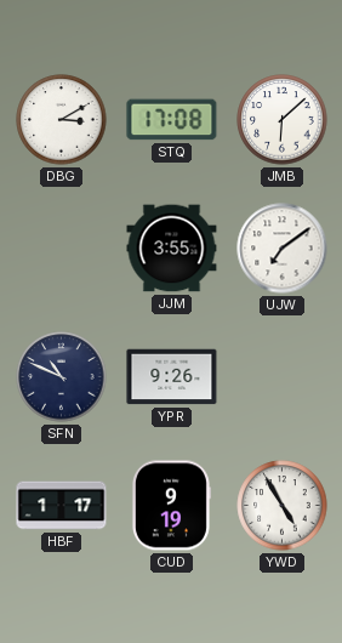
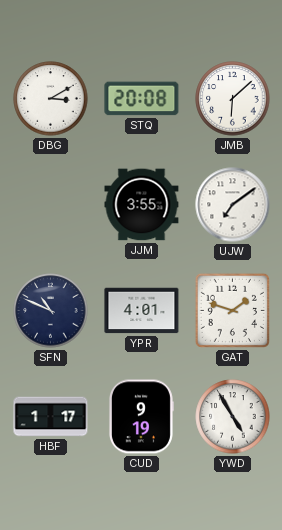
STQ: 17:08 -> 20:08
YPR: 9:26 -> 4:01
GAT: none -> 1:48
